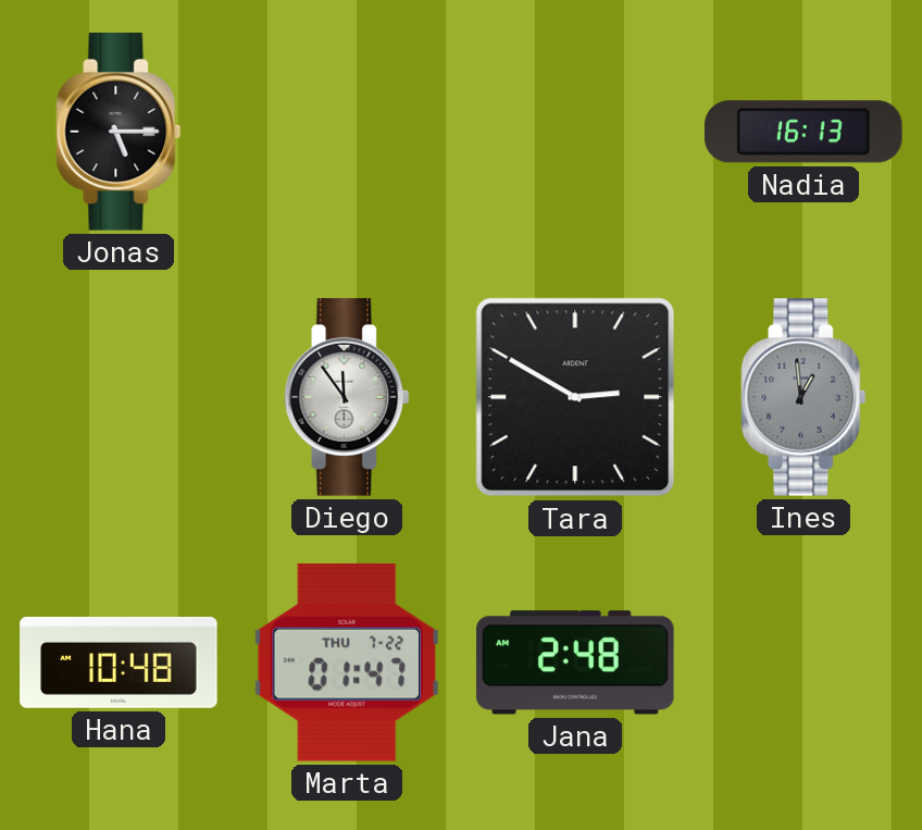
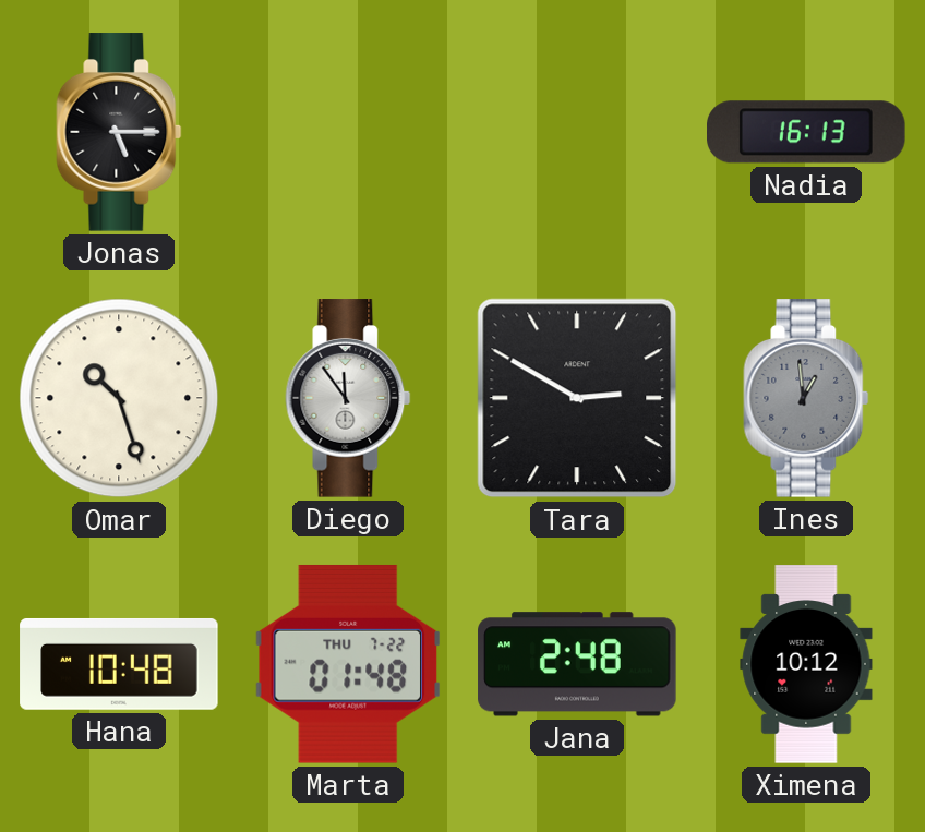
Omar: none -> 10:27
Marta: 01:47 -> 01:48
Ximena: none -> 10:12
